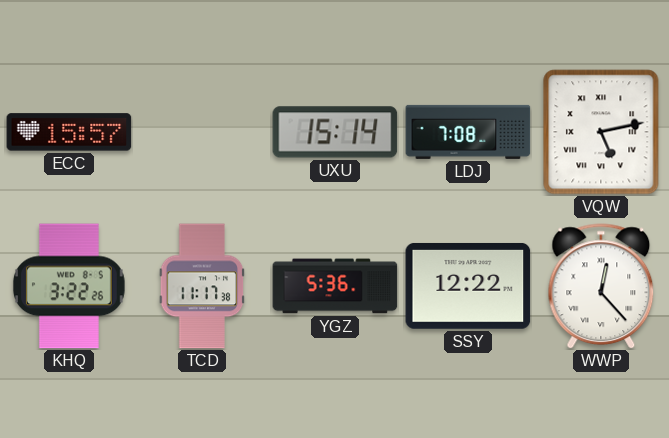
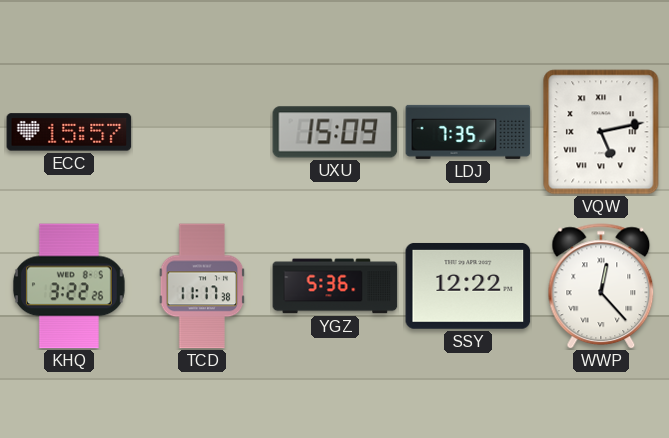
UXU: 15:14 -> 15:09
LDJ: 7:08 -> 7:35
